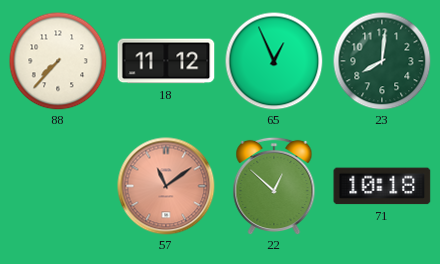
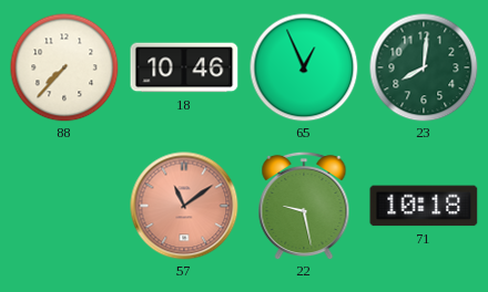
18: 11:12 -> 10:46
22: 12:52 -> 9:28
